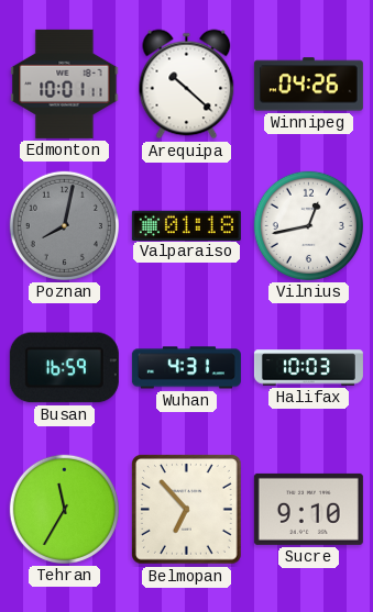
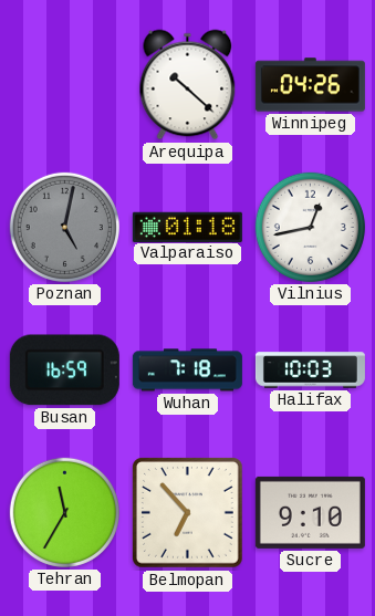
Edmonton: 10:01 -> none
Poznan: 8:02 -> 5:02
Wuhan: 4:31 -> 7:18
